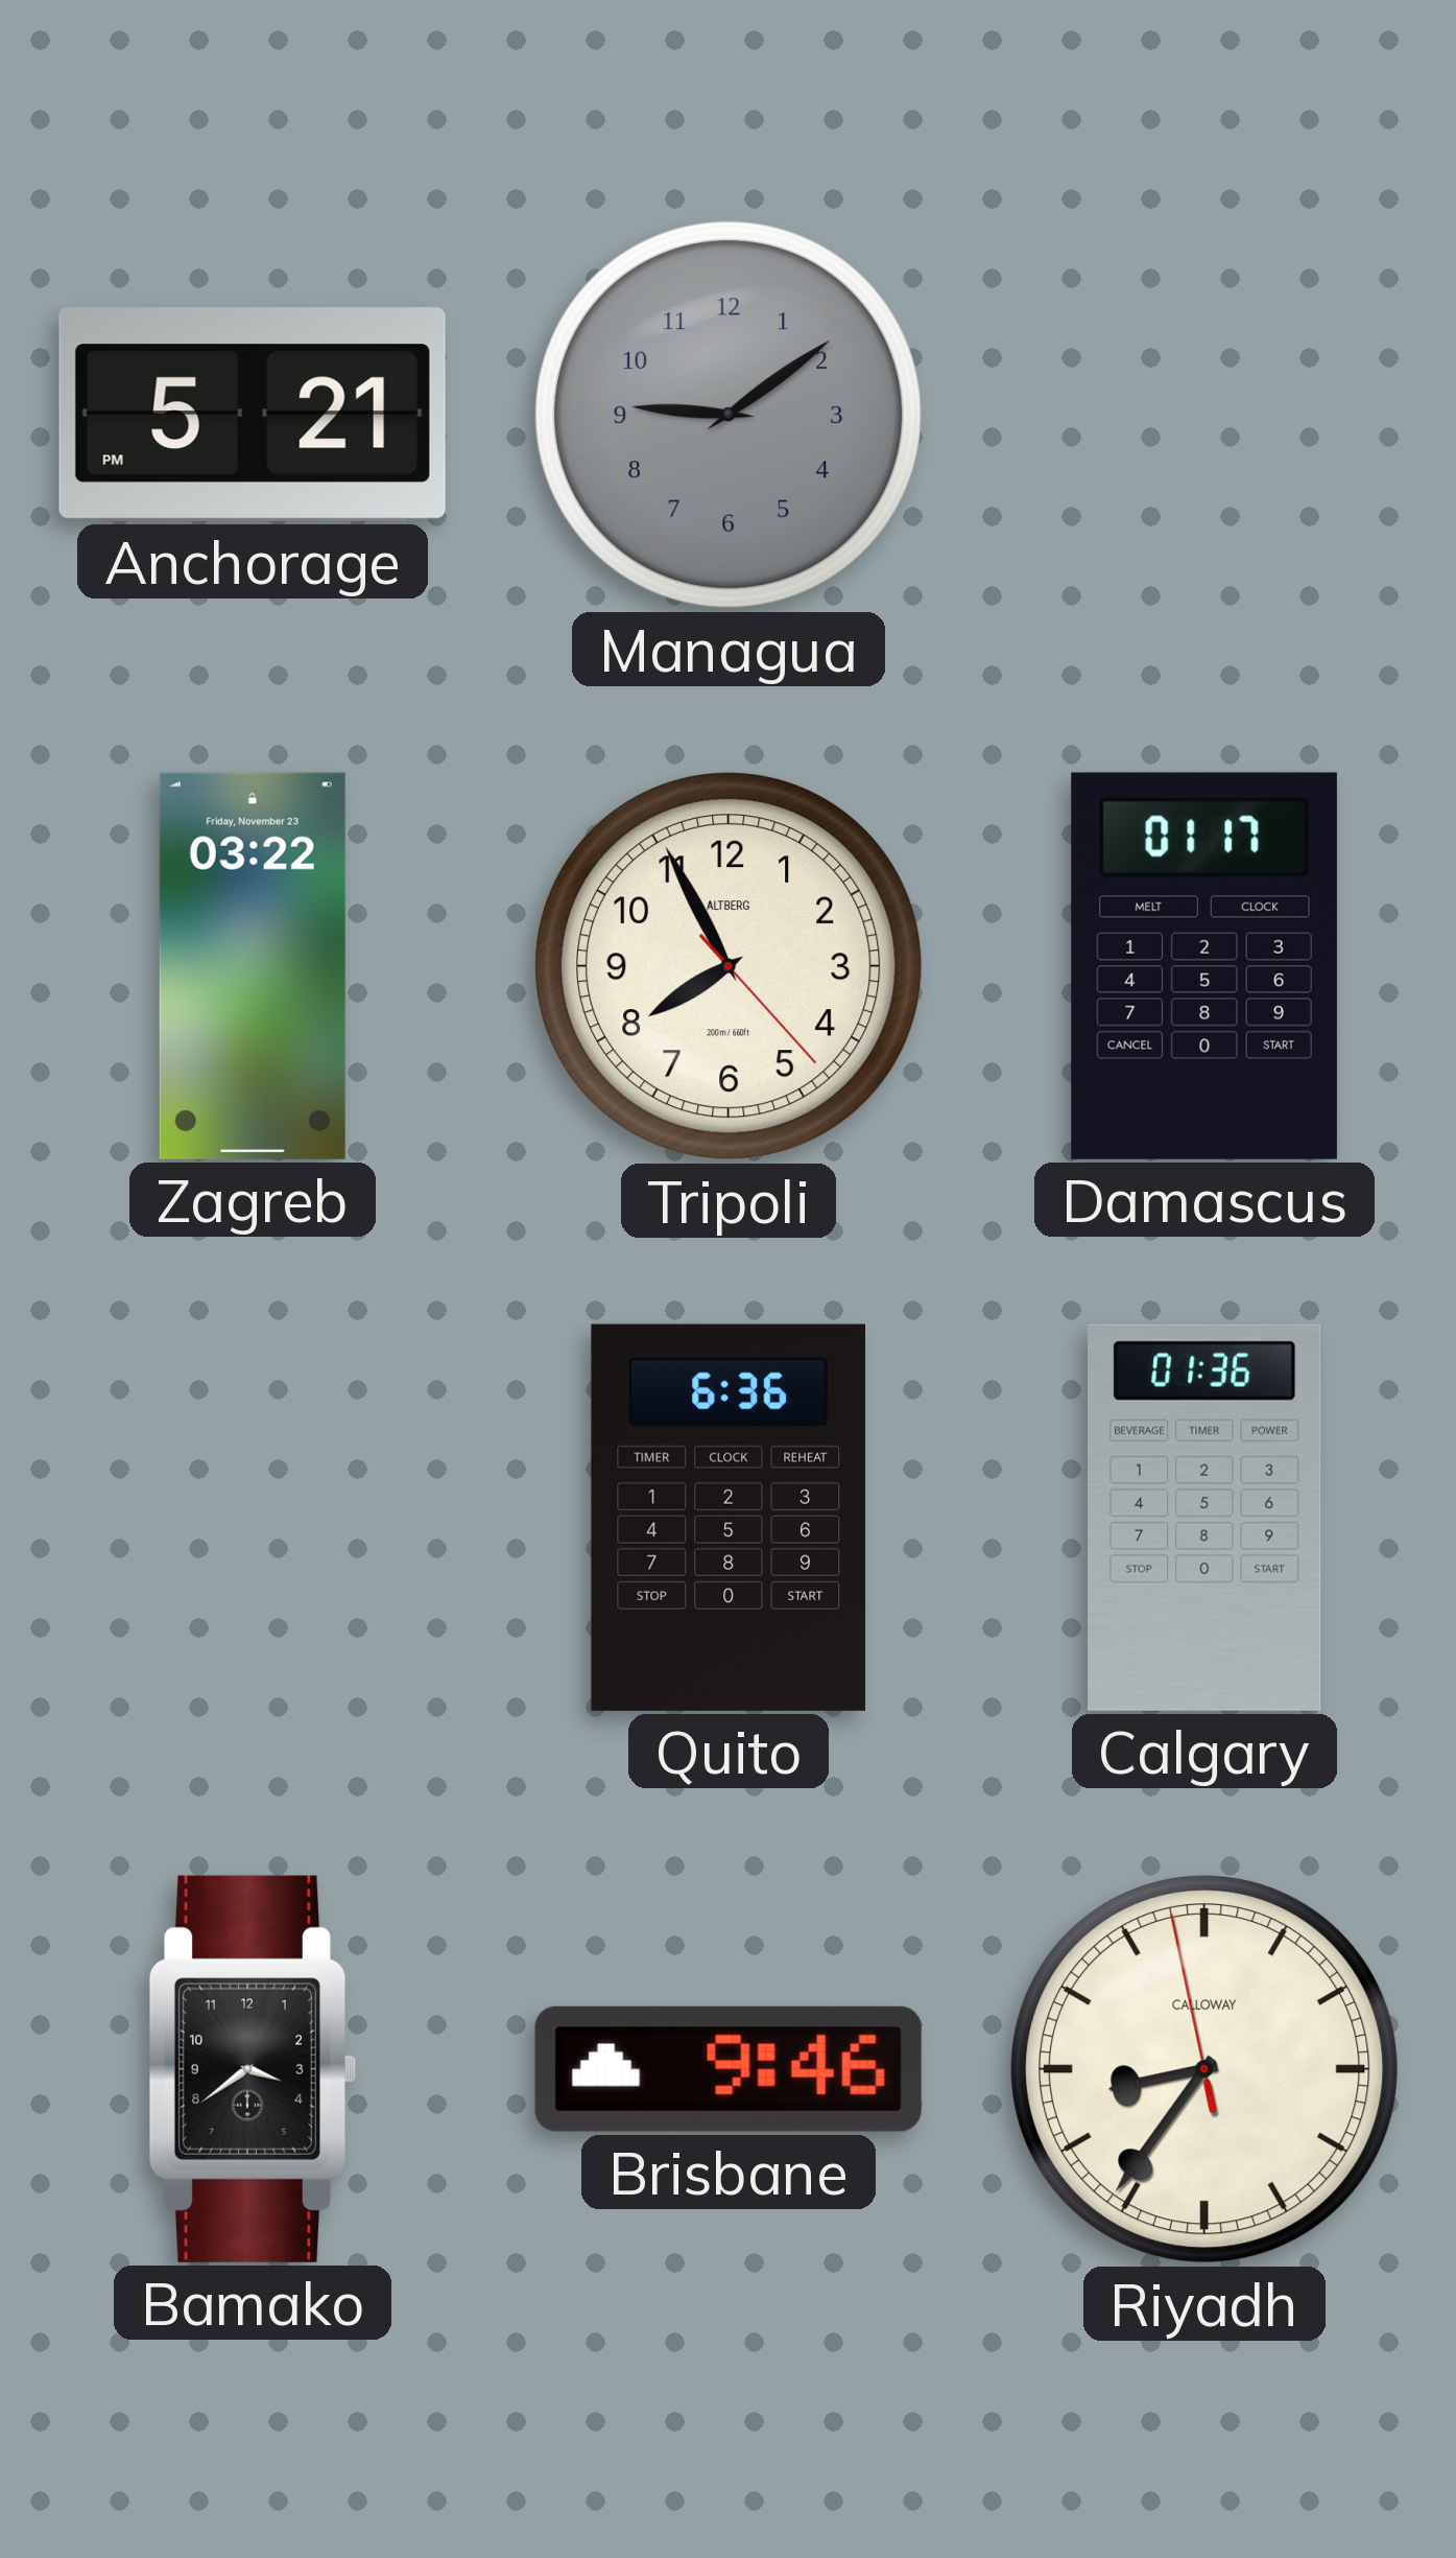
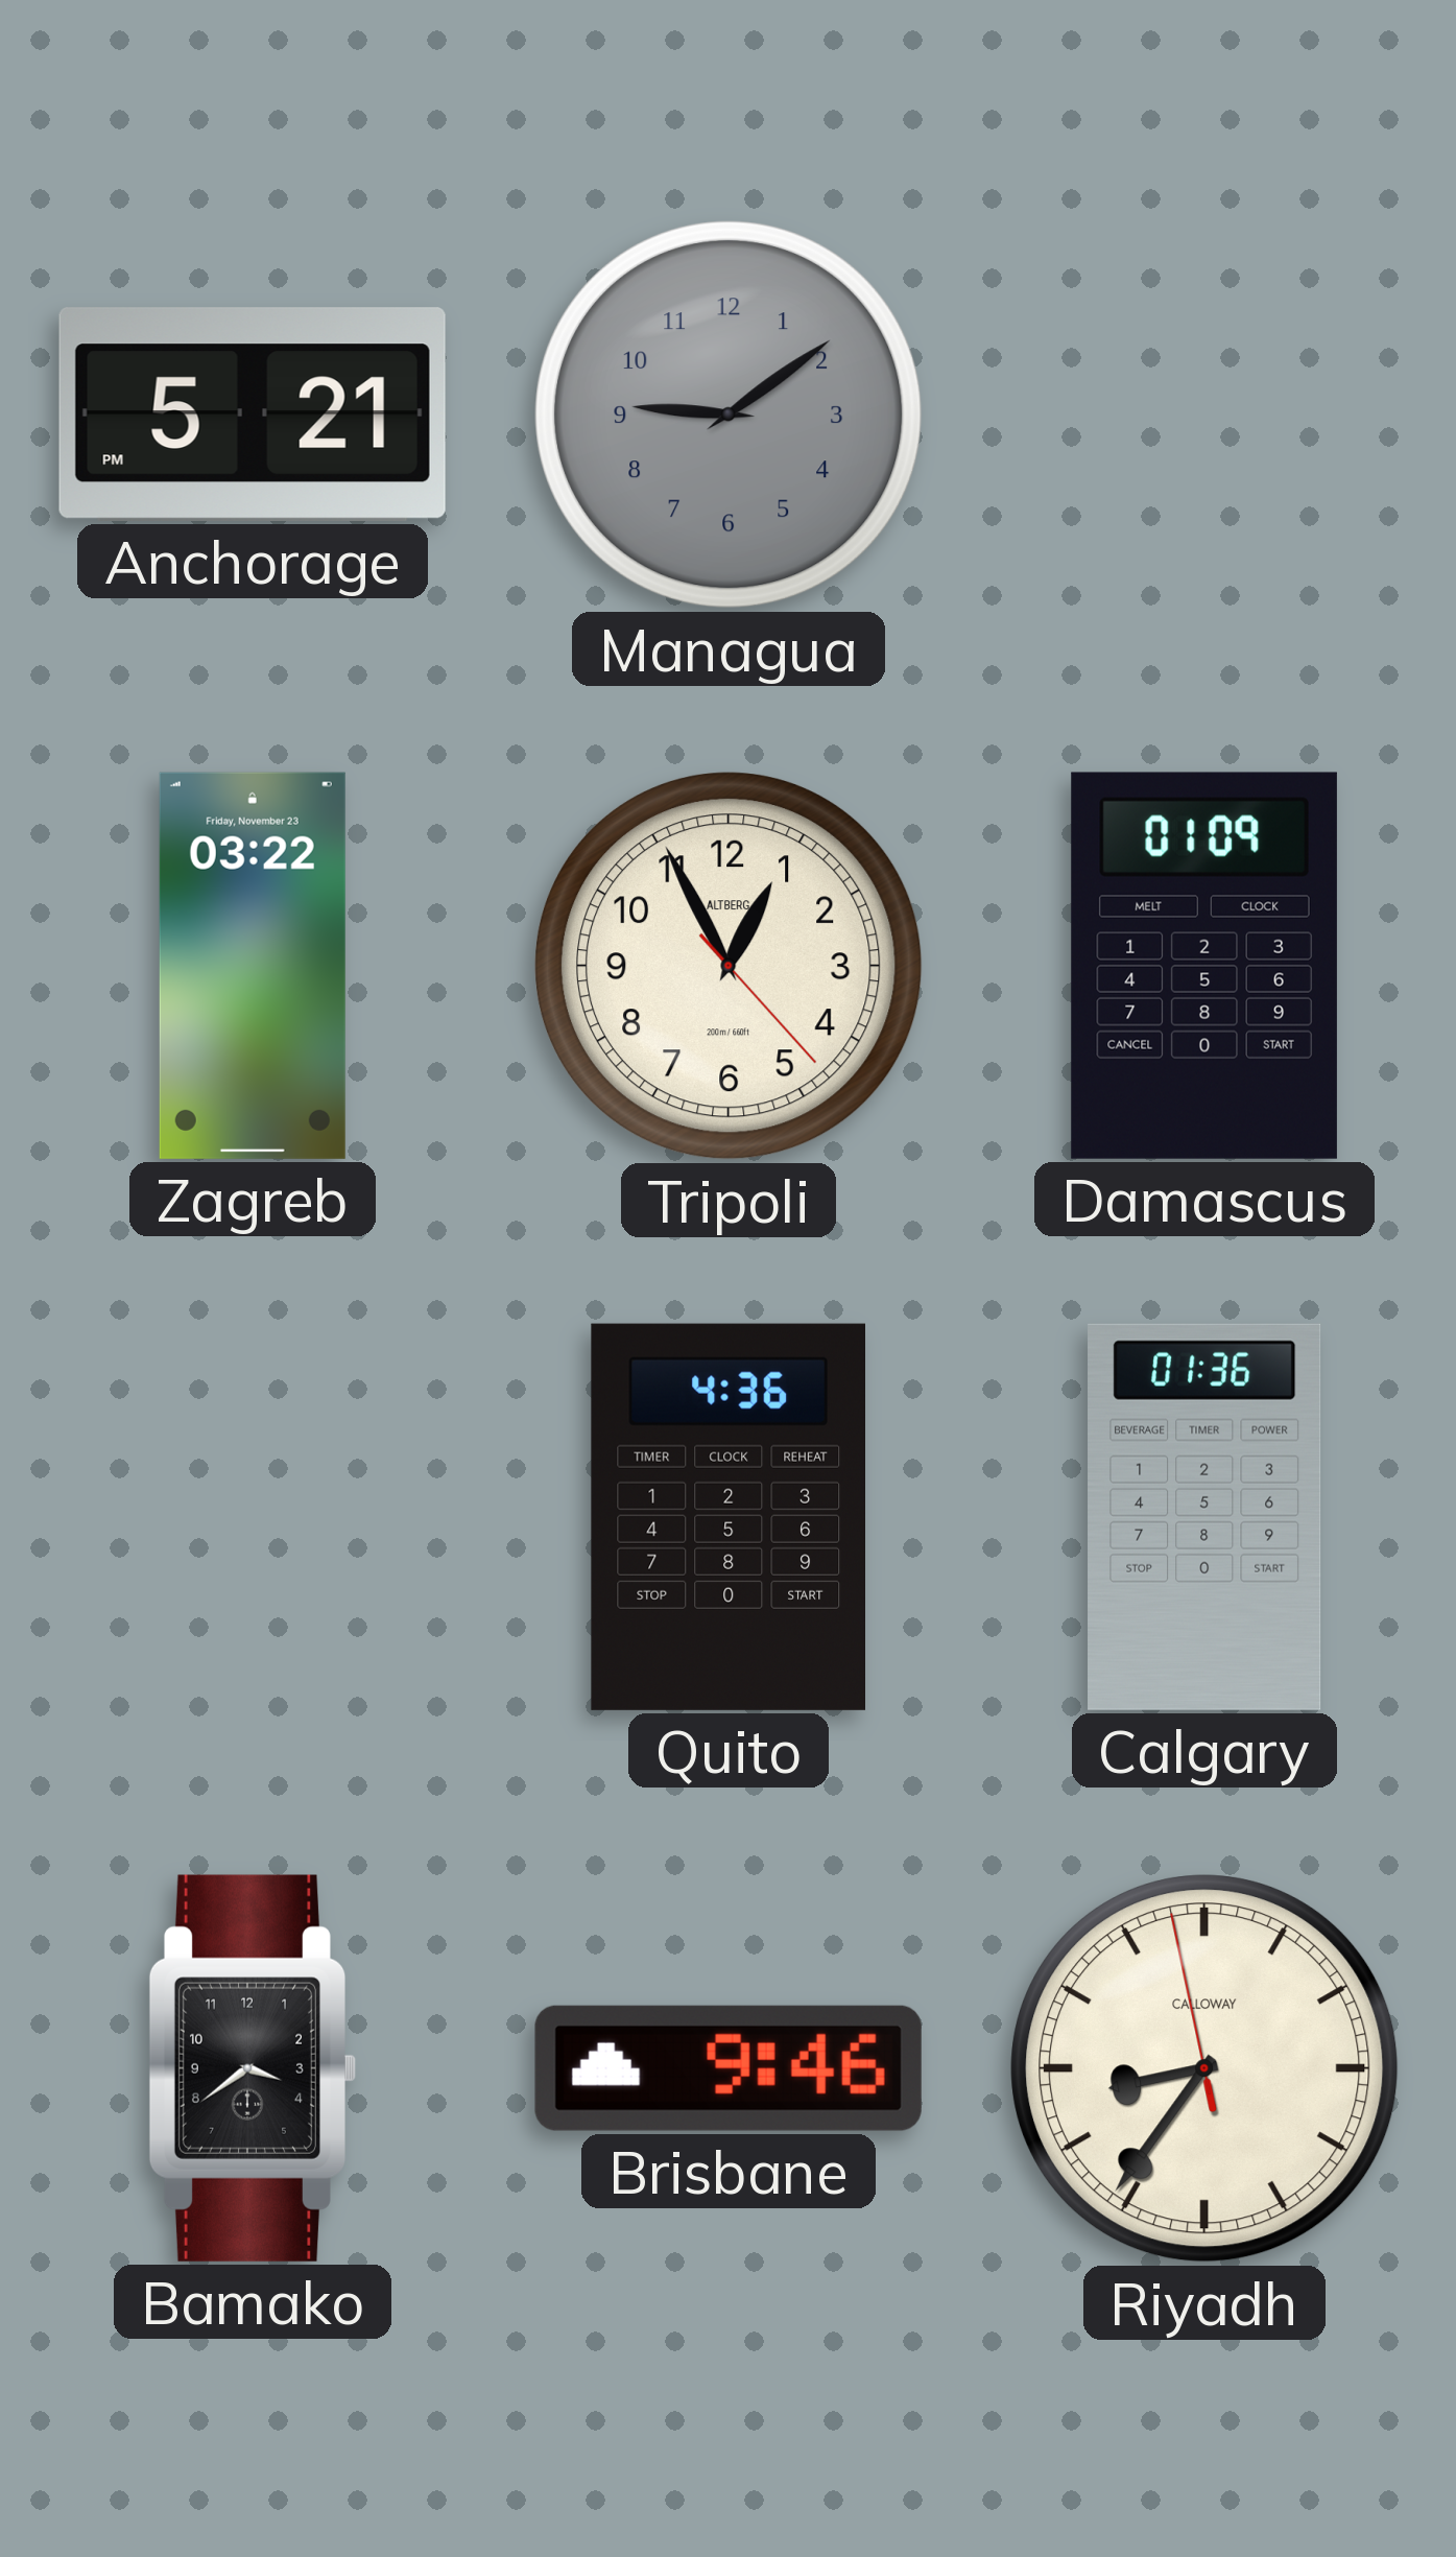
Tripoli: 7:55 -> 12:55
Damascus: 01:17 -> 01:09
Quito: 6:36 -> 4:36
